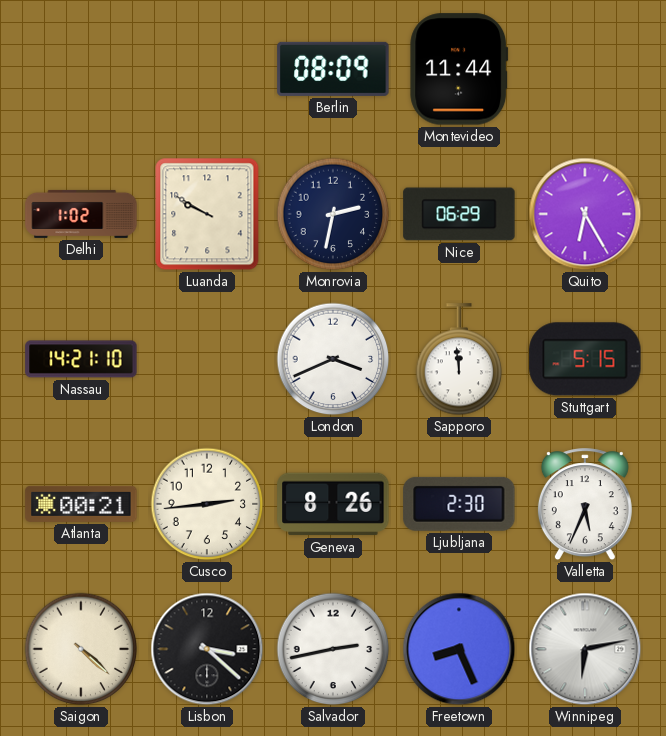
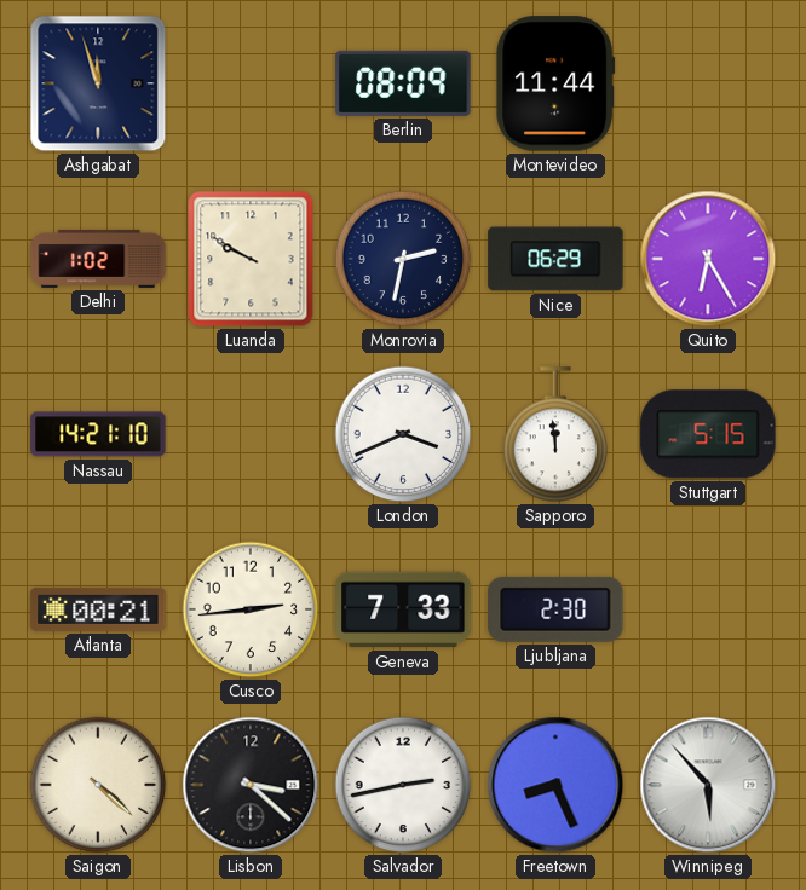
Ashgabat: none -> 11:57
Geneva: 8:26 -> 7:33
Valletta: 5:34 -> none
Winnipeg: 6:13 -> 5:53
